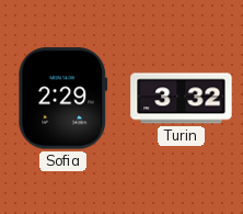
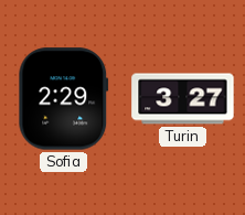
Turin: 3:32 -> 3:27
